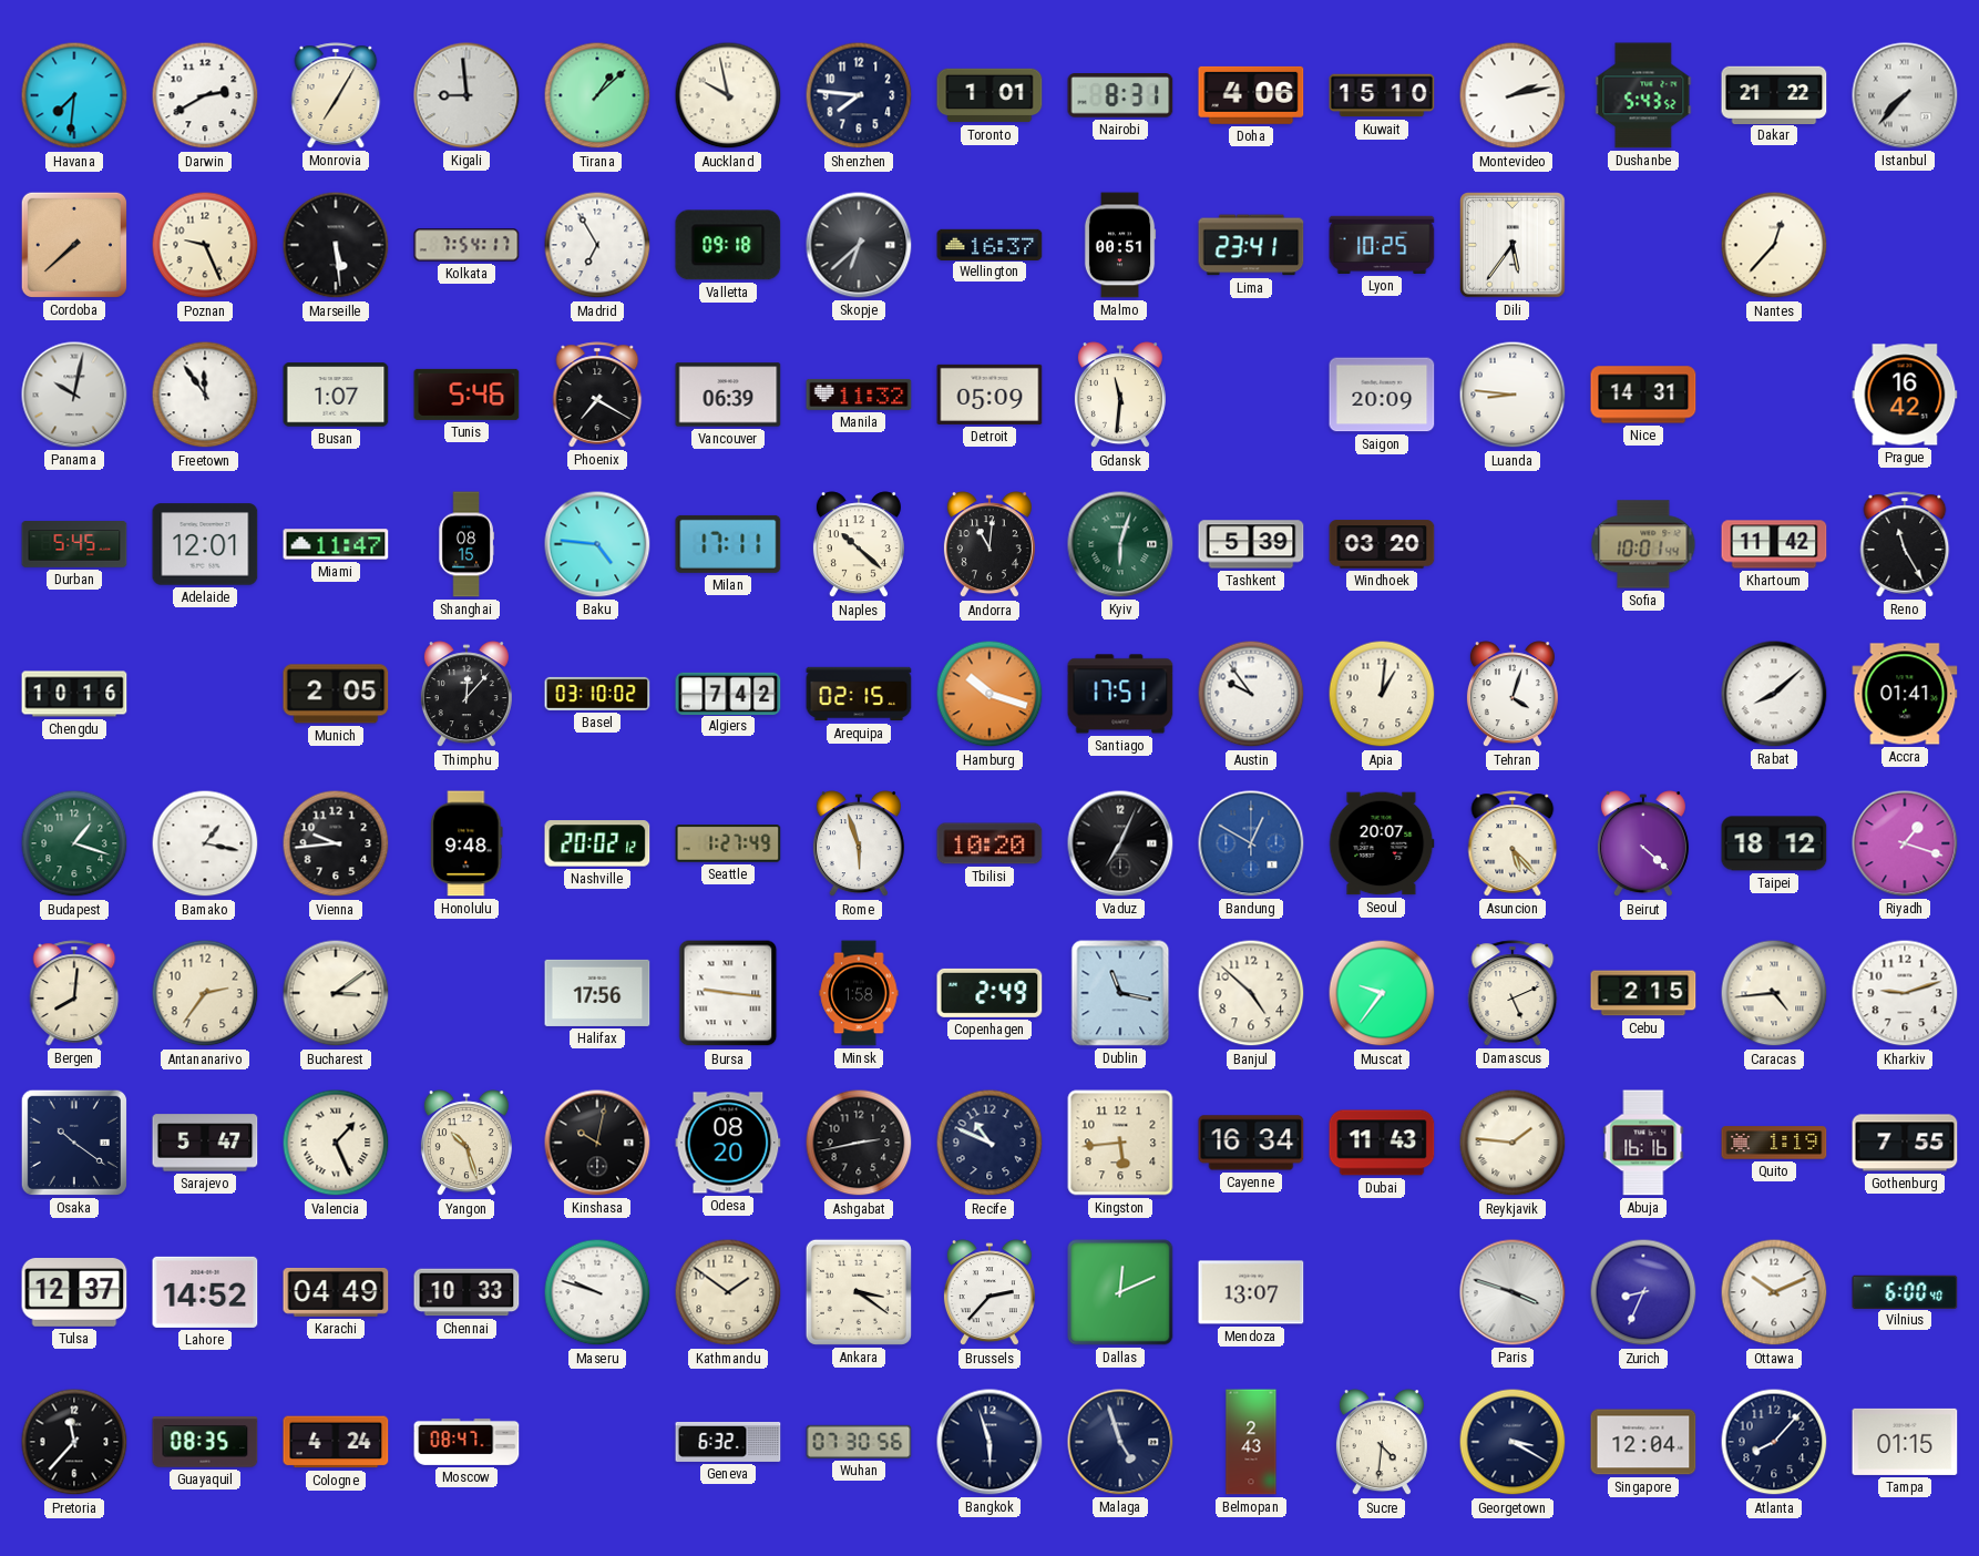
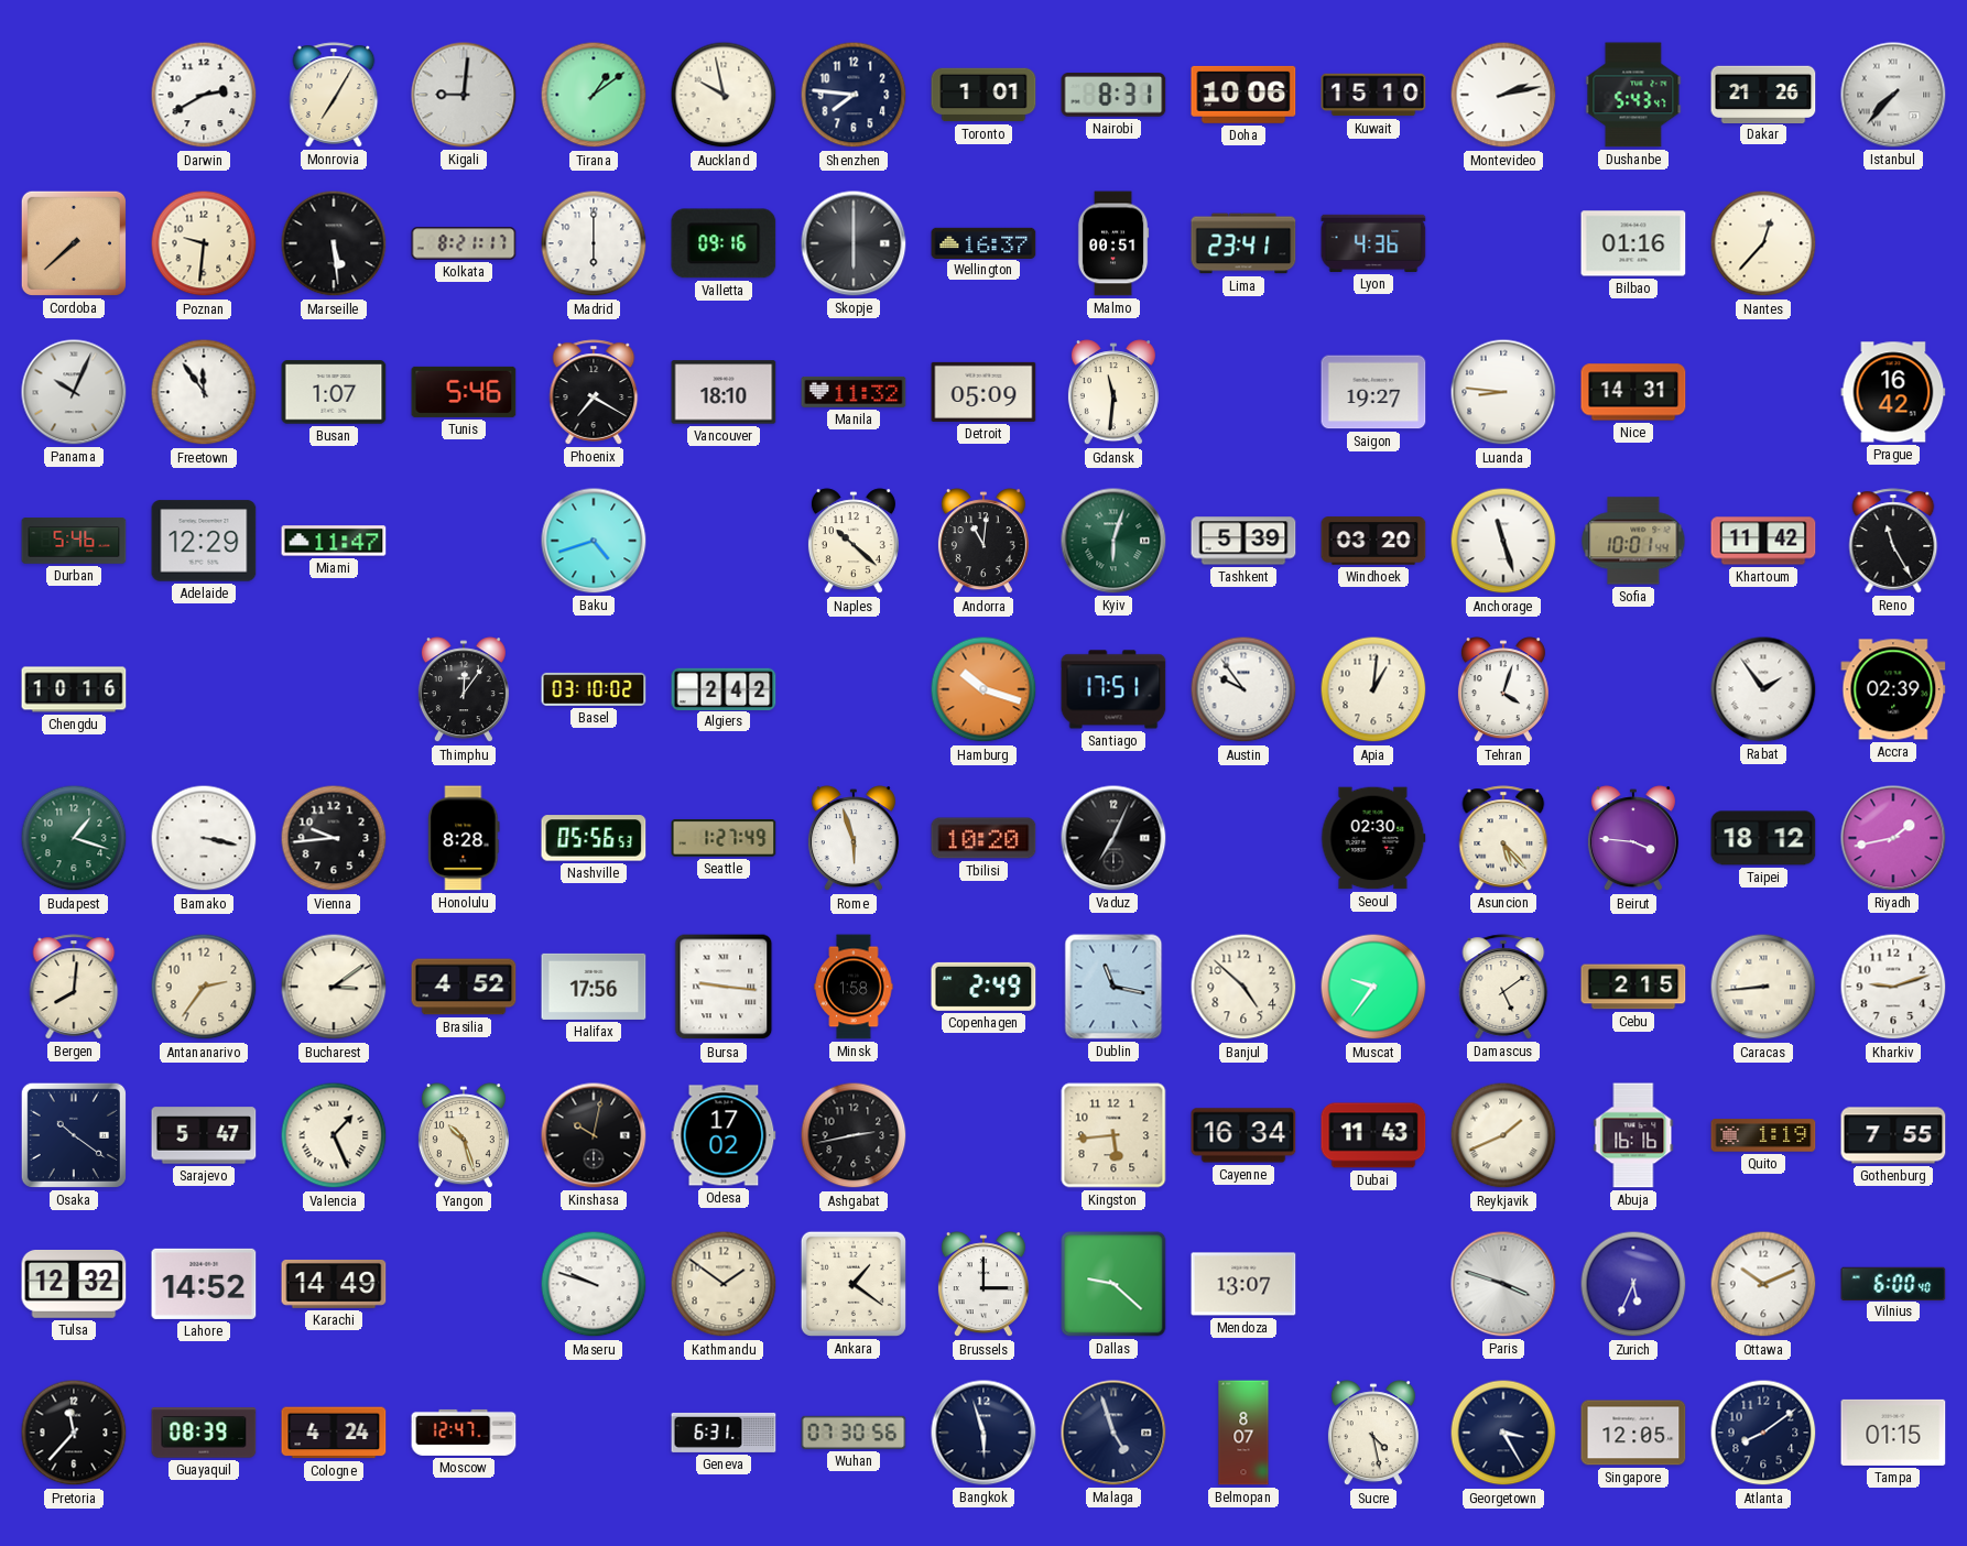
Havana: 7:31 -> none
Kigali: 8:59 -> 9:01
Tirana: 1:08 -> 1:09
Doha: 4:06 -> 10:06
Dushanbe: 5:43:52 -> 5:43:47
Dakar: 21:22 -> 21:26
Poznan: 9:26 -> 9:31
Kolkata: 7:54 -> 8:21
Madrid: 6:55 -> 6:00
Valletta: 09:18 -> 09:16
Skopje: 6:38 -> 6:00
Lyon: 10:25 -> 4:36
Dili: 5:36 -> none
Bilbao: none -> 01:16
Panama: 10:02 -> 10:04
Vancouver: 06:39 -> 18:10
Saigon: 20:09 -> 19:27
Durban: 5:45 -> 5:46
Adelaide: 12:01 -> 12:29
Shanghai: 08:15 -> none
Baku: 4:46 -> 4:42
Milan: 17:11 -> none
Anchorage: none -> 11:27
Munich: 2:05 -> none
Thimphu: 12:07 -> 12:06
Algiers: 7:42 -> 2:42
Arequipa: 02:15 -> none
Rabat: 8:08 -> 1:54
Accra: 01:41 -> 02:39
Bamako: 1:17 -> 3:17
Honolulu: 9:48 -> 8:28
Nashville: 20:02 -> 05:56
Bandung: 12:50 -> none
Seoul: 20:07 -> 02:30
Beirut: 4:22 -> 3:46
Riyadh: 1:18 -> 1:43
Brasilia: none -> 4:52
Damascus: 5:11 -> 5:09
Caracas: 4:44 -> 8:44
Odesa: 08:20 -> 17:02
Recife: 10:49 -> none
Reykjavik: 1:46 -> 1:41
Tulsa: 12:37 -> 12:32
Karachi: 04:49 -> 14:49
Chennai: 10:33 -> none
Ankara: 3:21 -> 1:21
Brussels: 2:37 -> 3:00
Dallas: 12:11 -> 9:22
Zurich: 8:34 -> 5:34
Guayaquil: 08:35 -> 08:39
Moscow: 08:47 -> 12:47
Geneva: 6:32 -> 6:31
Belmopan: 2:43 -> 8:07
Sucre: 4:31 -> 4:28
Georgetown: 3:20 -> 3:25
Singapore: 12:04 -> 12:05
Atlanta: 8:07 -> 8:09
